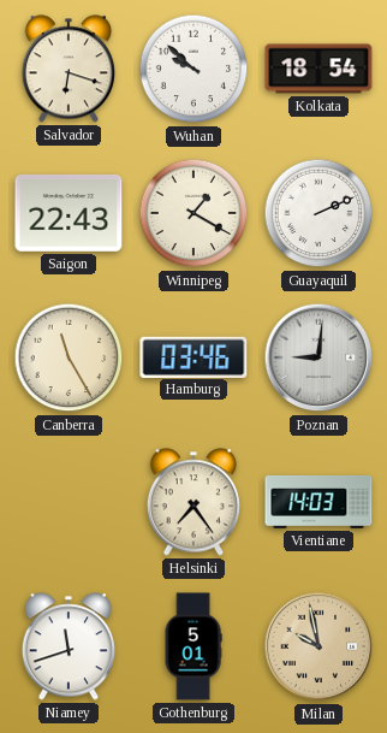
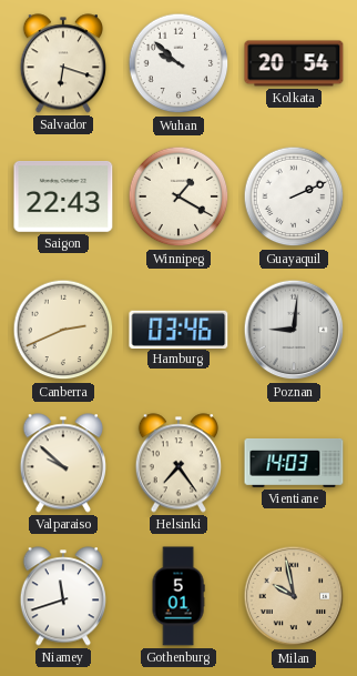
Kolkata: 18:54 -> 20:54
Canberra: 11:25 -> 2:41
Valparaiso: none -> 9:52
